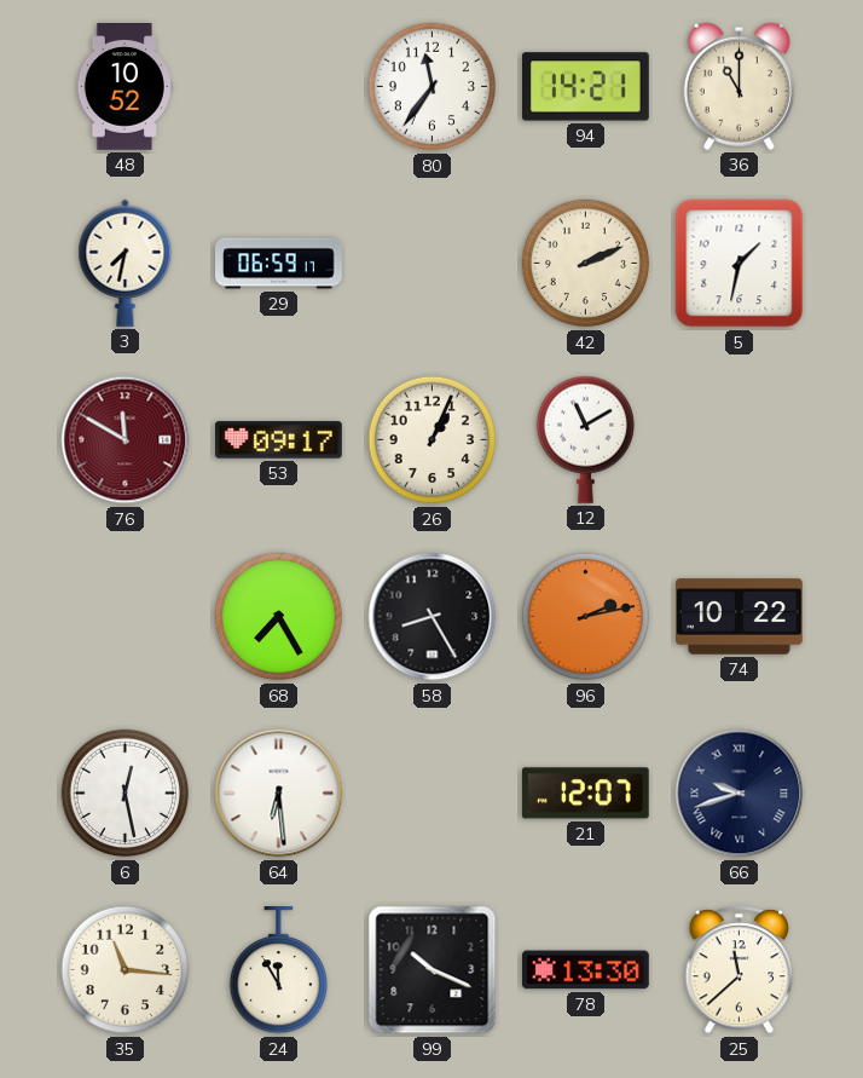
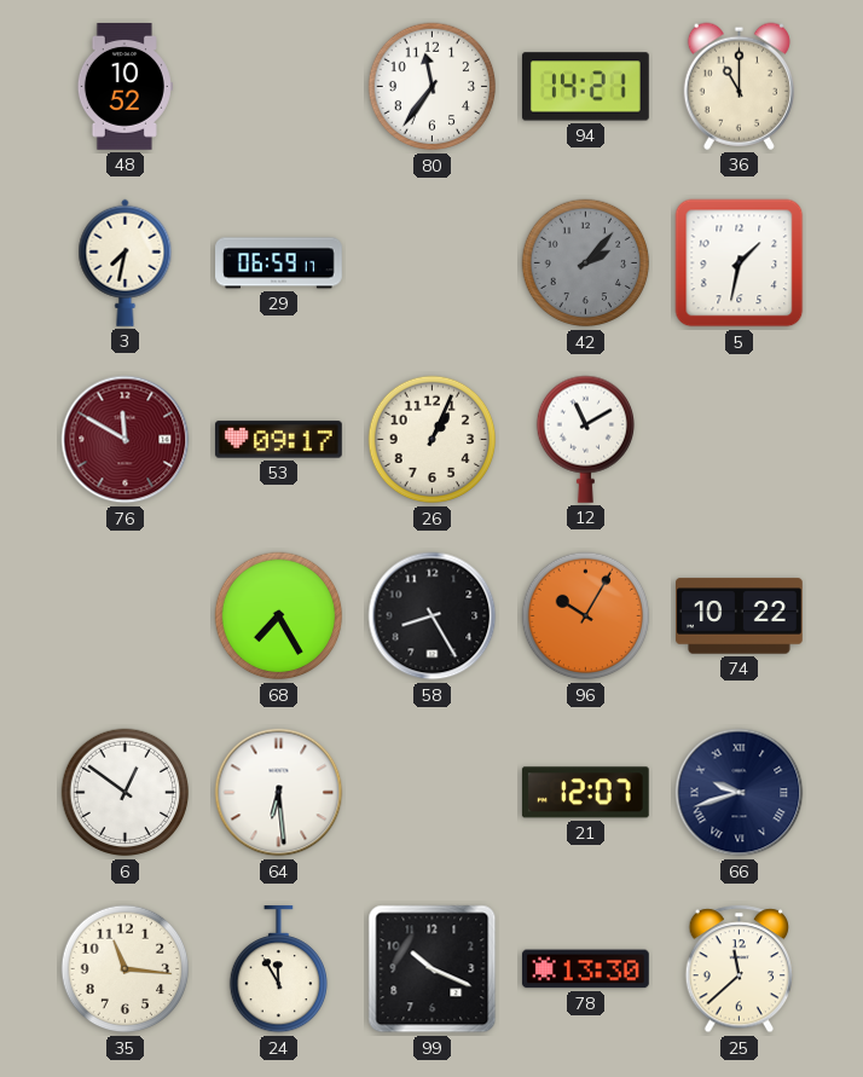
42: 2:11 -> 2:07
42 dial: cream -> grey
96: 2:13 -> 10:05
6: 12:28 -> 12:51
